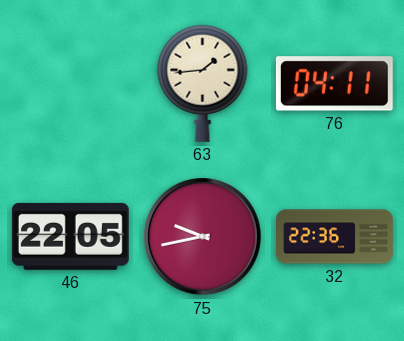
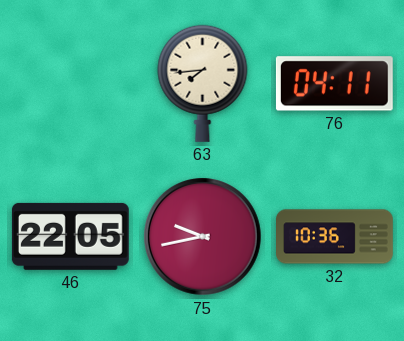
63: 1:44 -> 7:44
32: 22:36 -> 10:36
